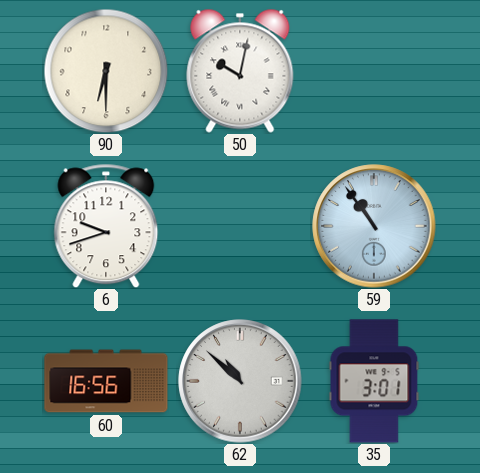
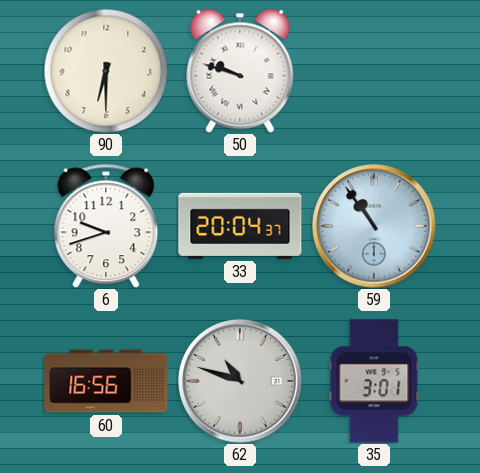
50: 10:02 -> 9:48
33: none -> 20:04
62: 10:52 -> 10:48
